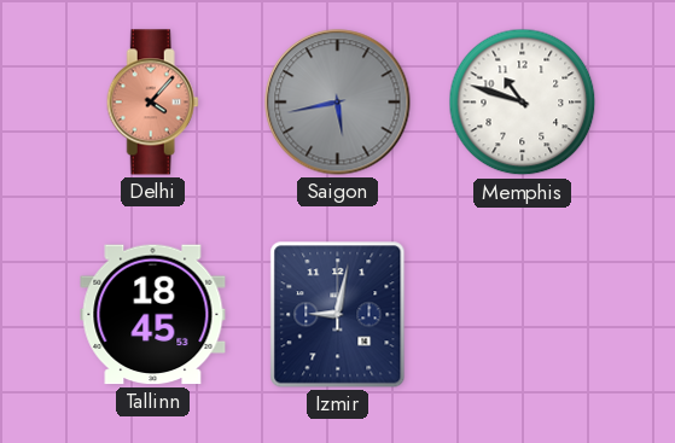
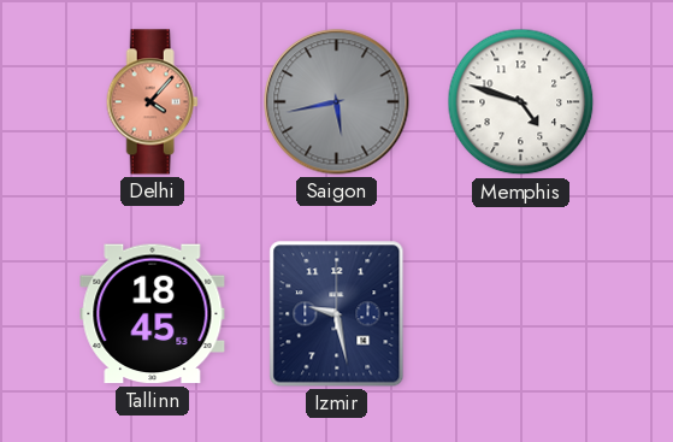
Memphis: 10:48 -> 4:48
Izmir: 9:02 -> 9:28
